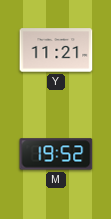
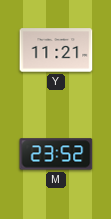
M: 19:52 -> 23:52
